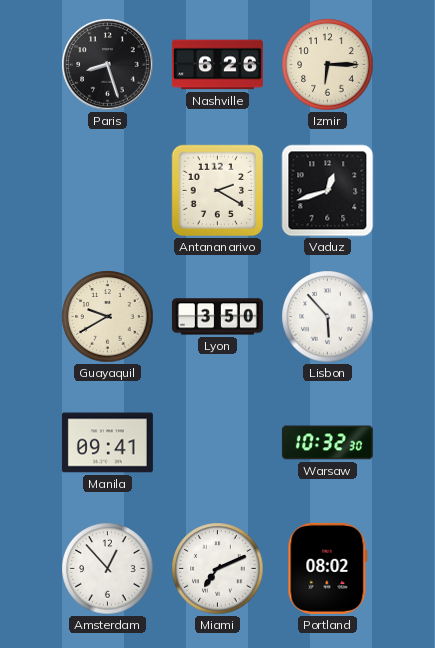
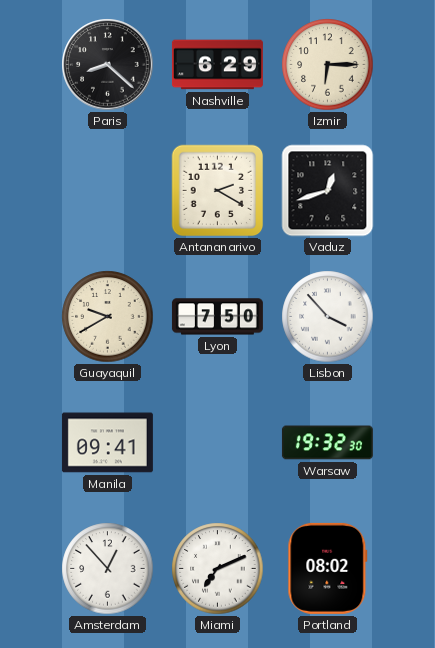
Paris: 8:27 -> 8:22
Nashville: 6:26 -> 6:29
Lyon: 3:50 -> 7:50
Lisbon: 5:53 -> 3:53
Warsaw: 10:32 -> 19:32
